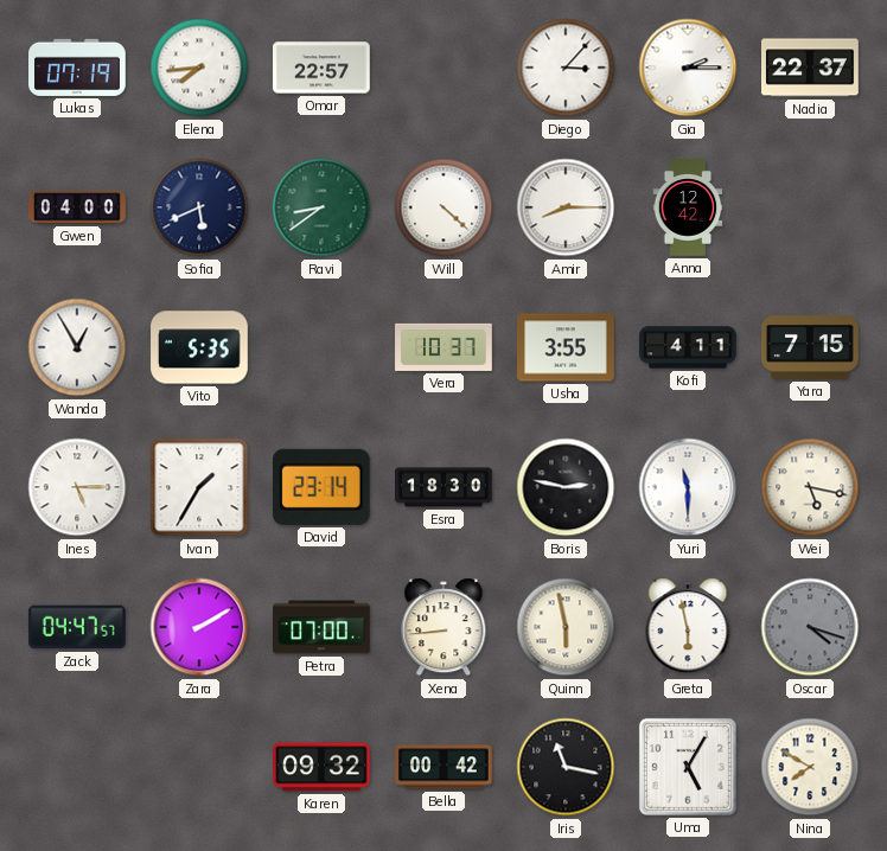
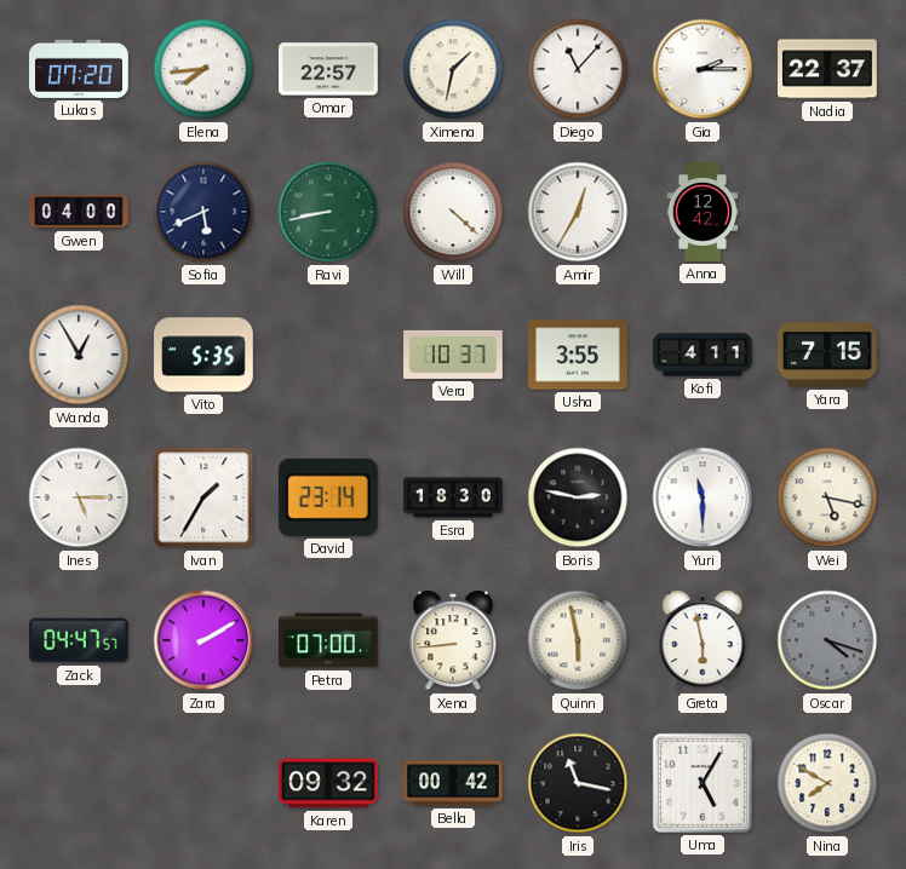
Lukas: 07:19 -> 07:20
Ximena: none -> 1:32
Diego: 3:07 -> 11:07
Ravi: 8:39 -> 8:43
Amir: 8:15 -> 12:35
